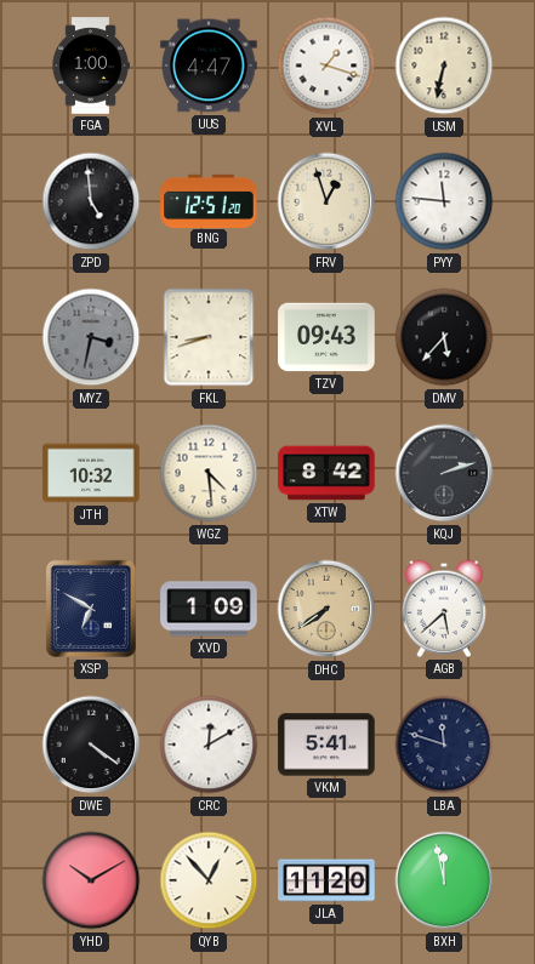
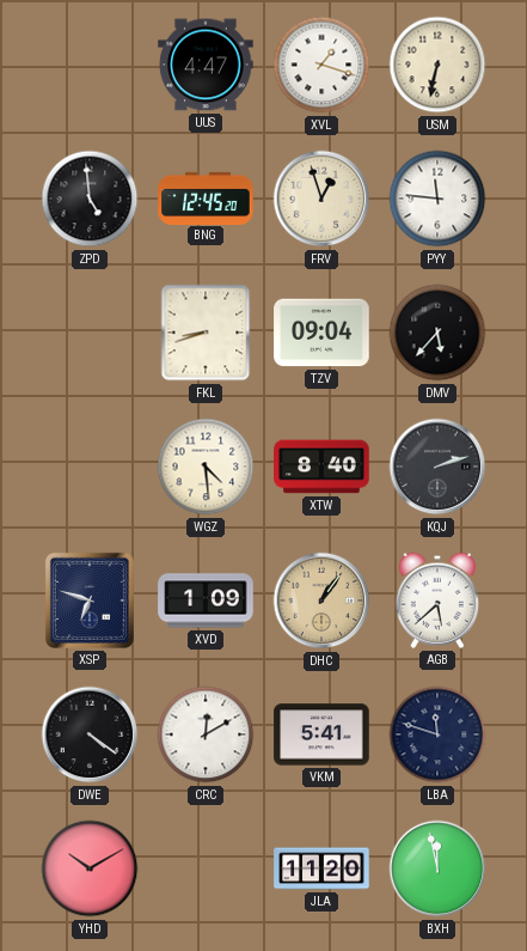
FGA: 1:00 -> none
BNG: 12:51 -> 12:45
MYZ: 3:32 -> none
TZV: 09:43 -> 09:04
JTH: 10:32 -> none
XTW: 8:42 -> 8:40
XSP: 6:50 -> 6:48
DHC: 7:39 -> 1:06
QYB: 12:53 -> none
